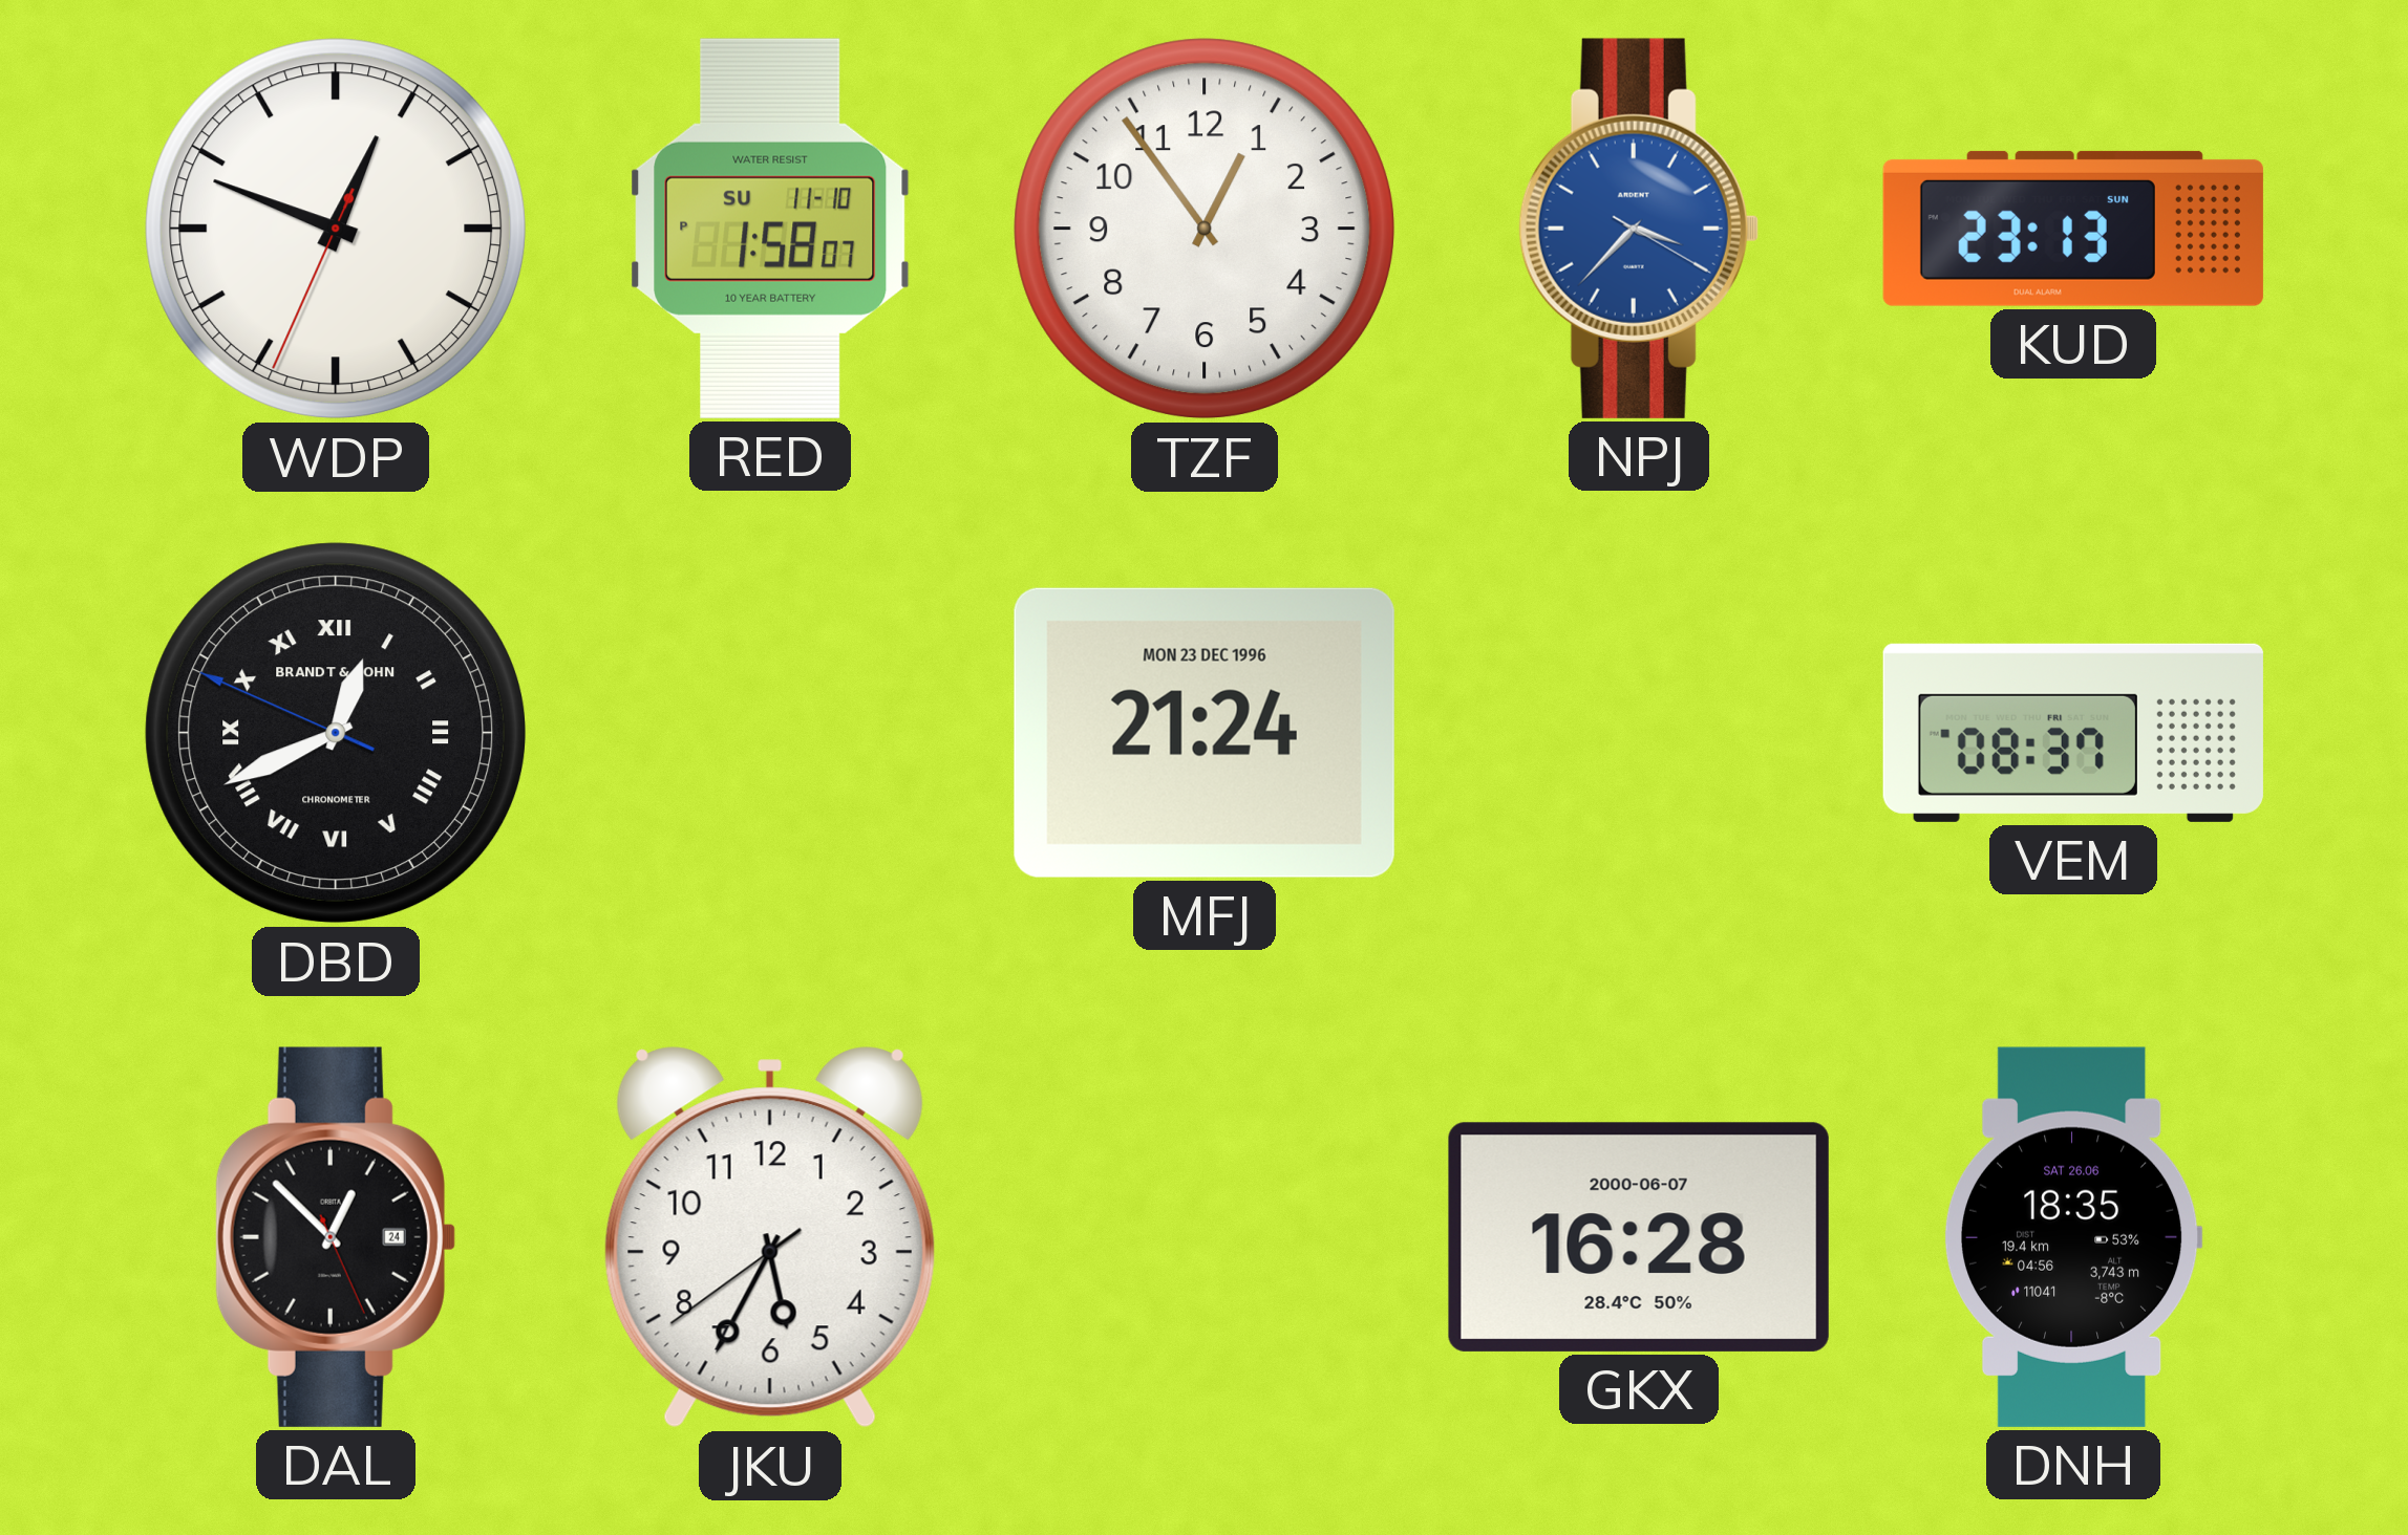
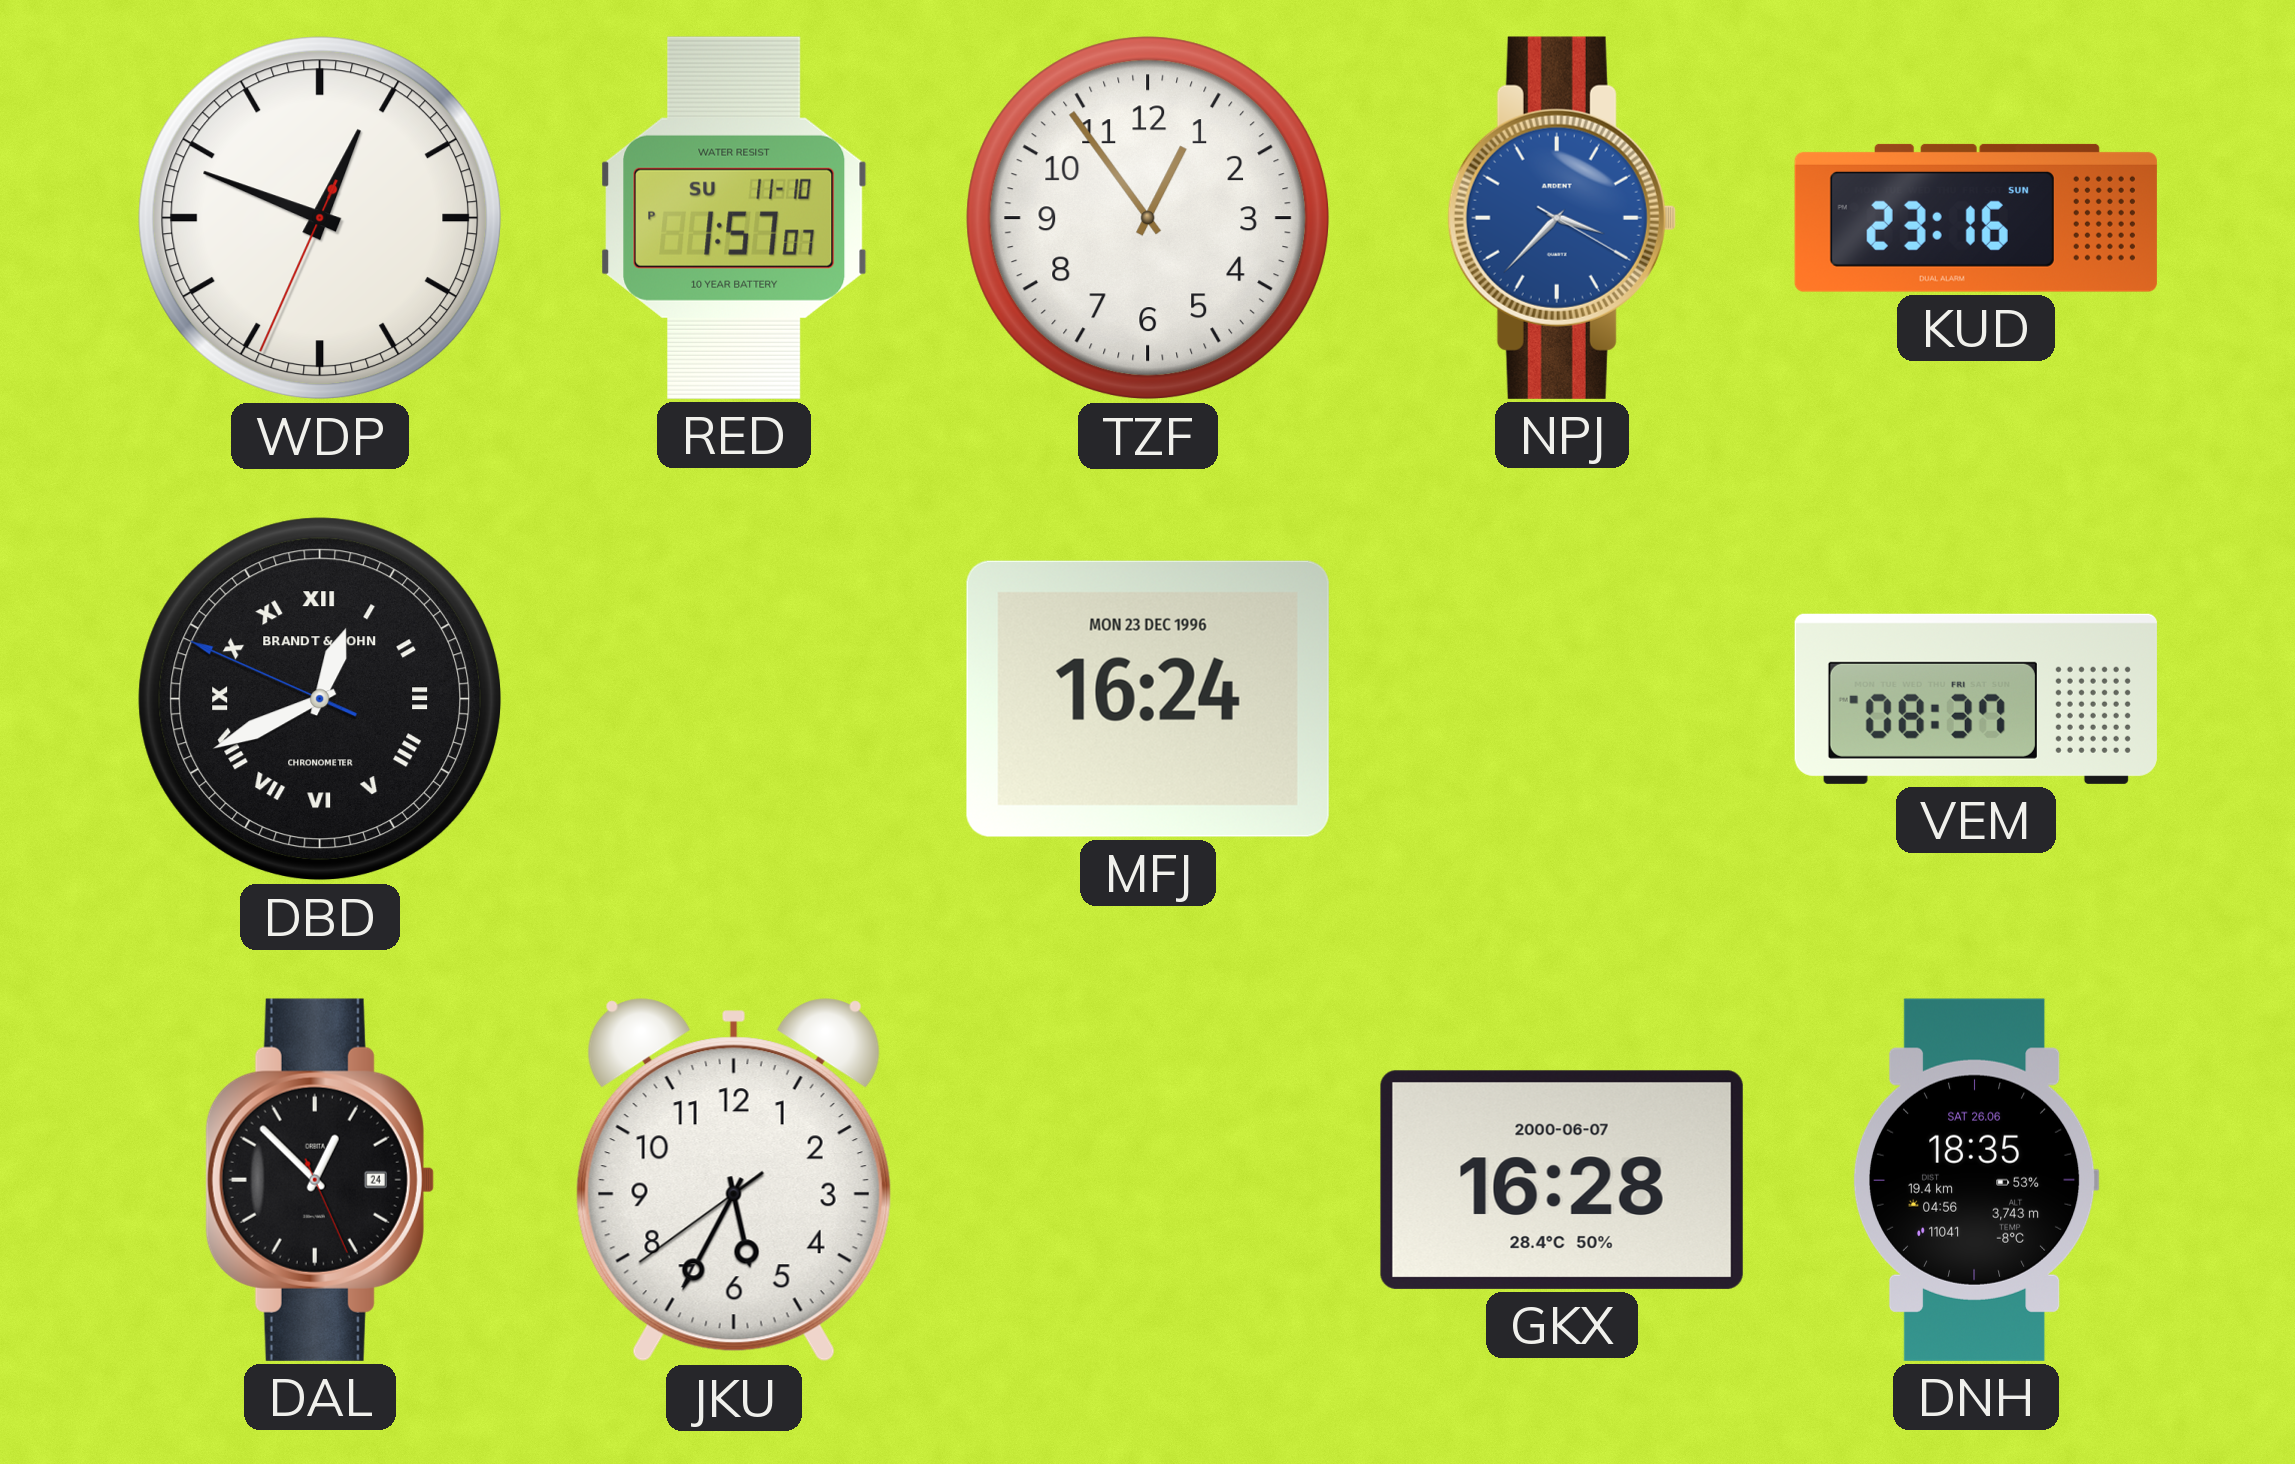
RED: 1:58 -> 1:57
KUD: 23:13 -> 23:16
MFJ: 21:24 -> 16:24
